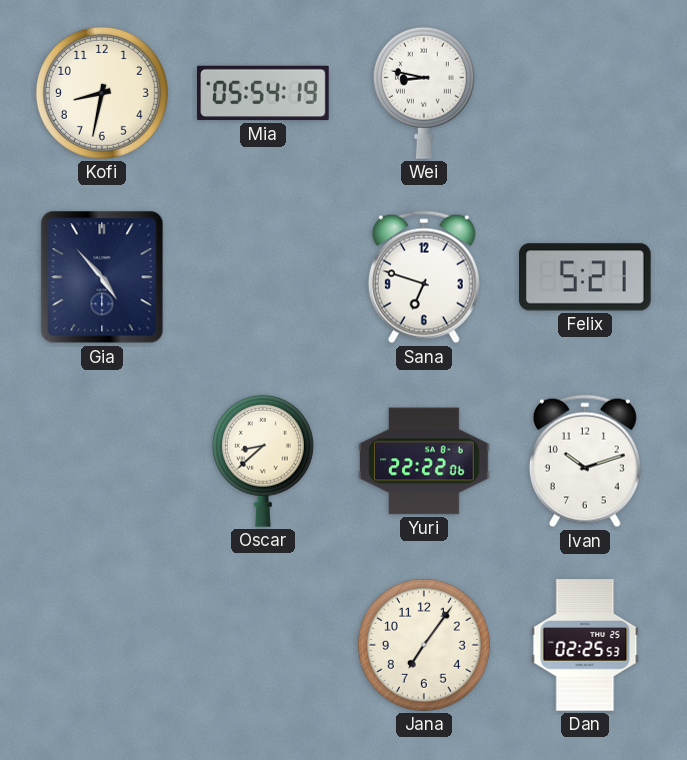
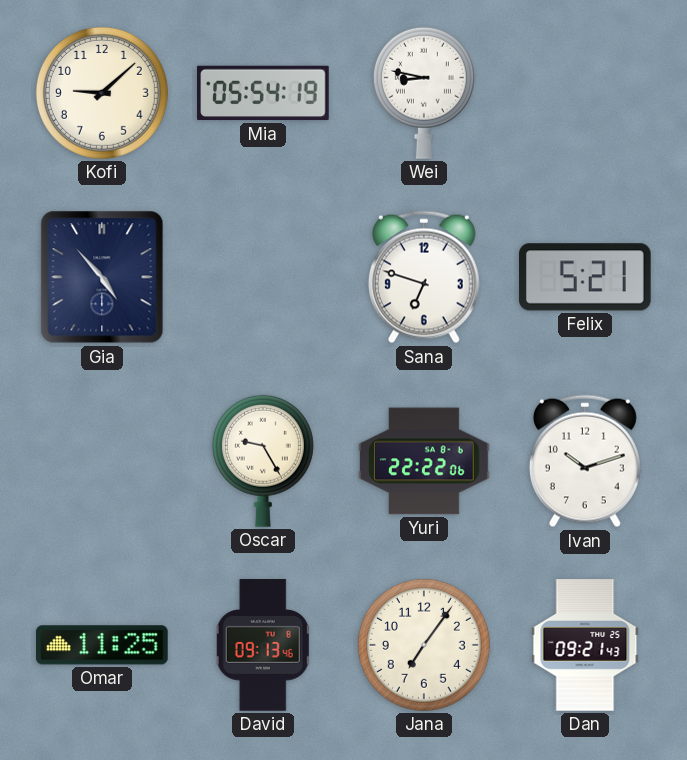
Kofi: 8:32 -> 9:08
Oscar: 8:38 -> 9:25
Omar: none -> 11:25
David: none -> 09:13
Dan: 02:25 -> 09:21
